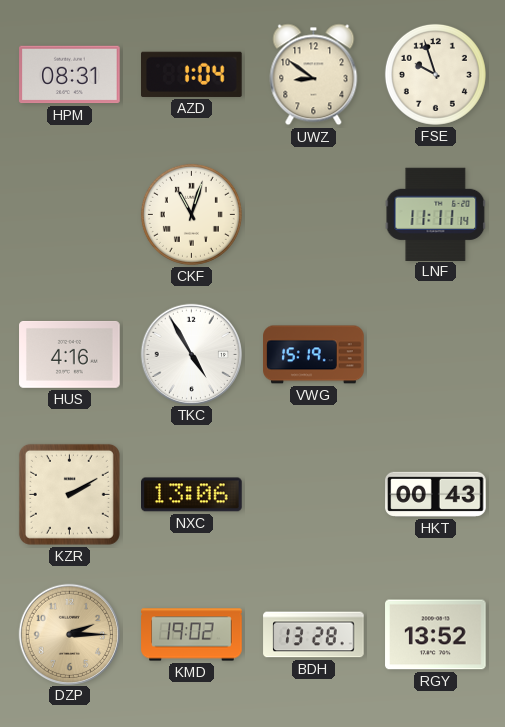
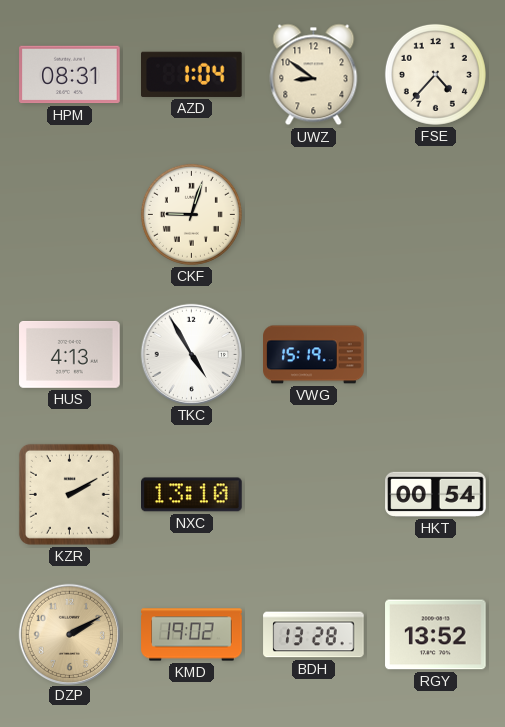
FSE: 9:57 -> 4:37
CKF: 11:03 -> 9:03
LNF: 11:11 -> none
HUS: 4:16 -> 4:13
NXC: 13:06 -> 13:10
HKT: 00:43 -> 00:54
DZP: 2:15 -> 2:10
